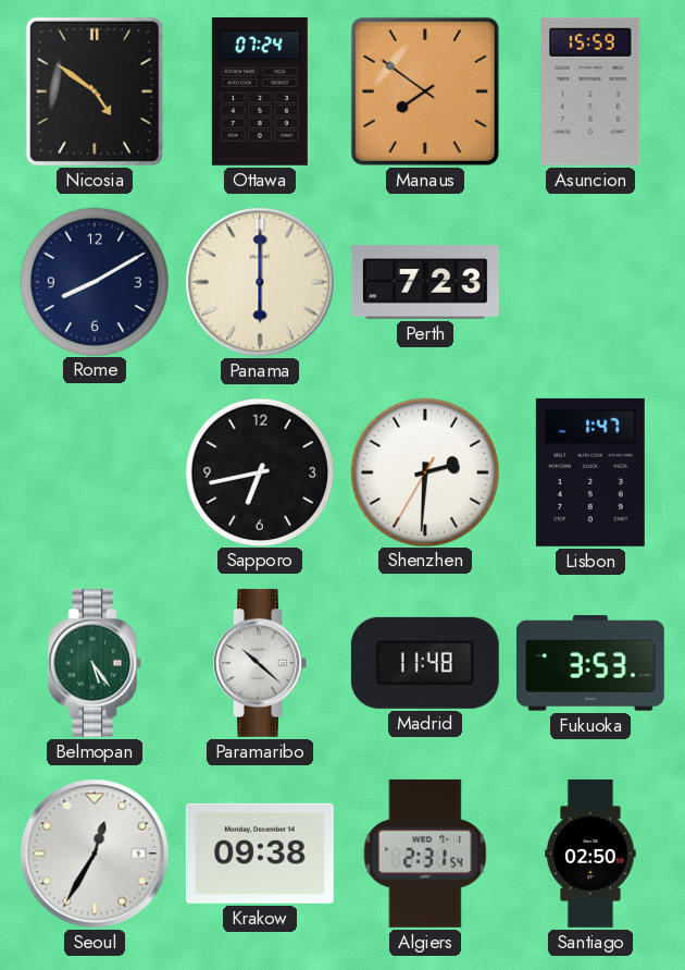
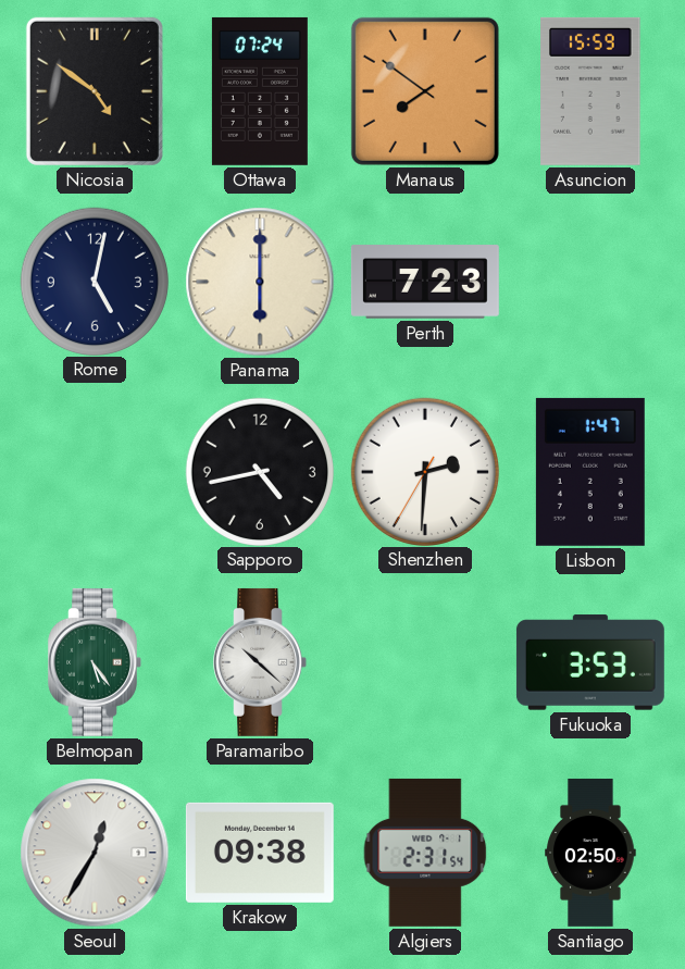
Rome: 8:10 -> 5:02
Sapporo: 6:43 -> 4:43
Madrid: 11:48 -> none
